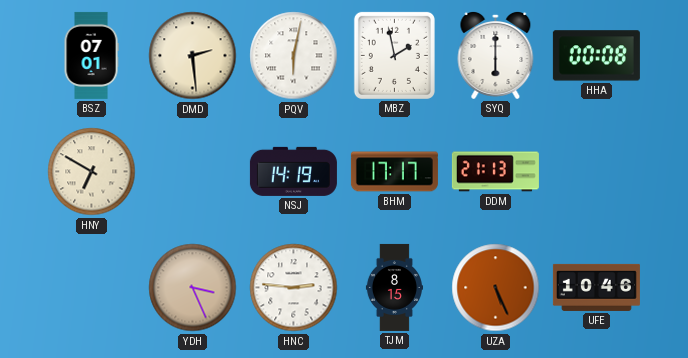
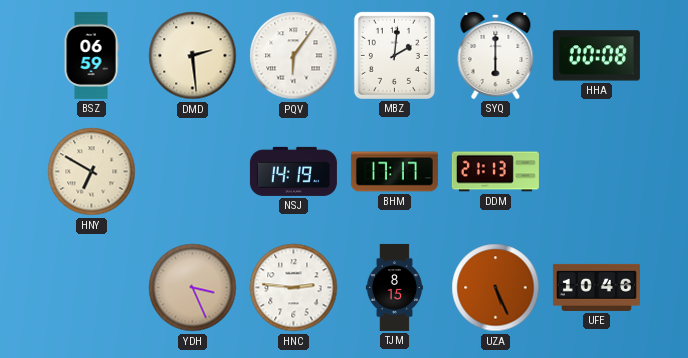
BSZ: 07:01 -> 06:59
PQV: 6:02 -> 6:06
MBZ: 1:58 -> 2:01
